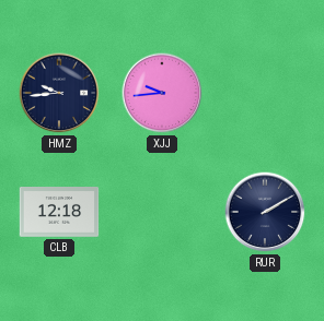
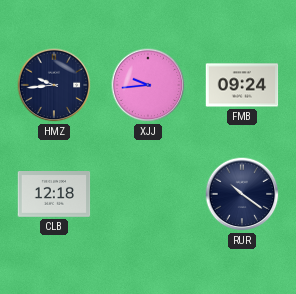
FMB: none -> 09:24
RUR: 2:10 -> 10:21
